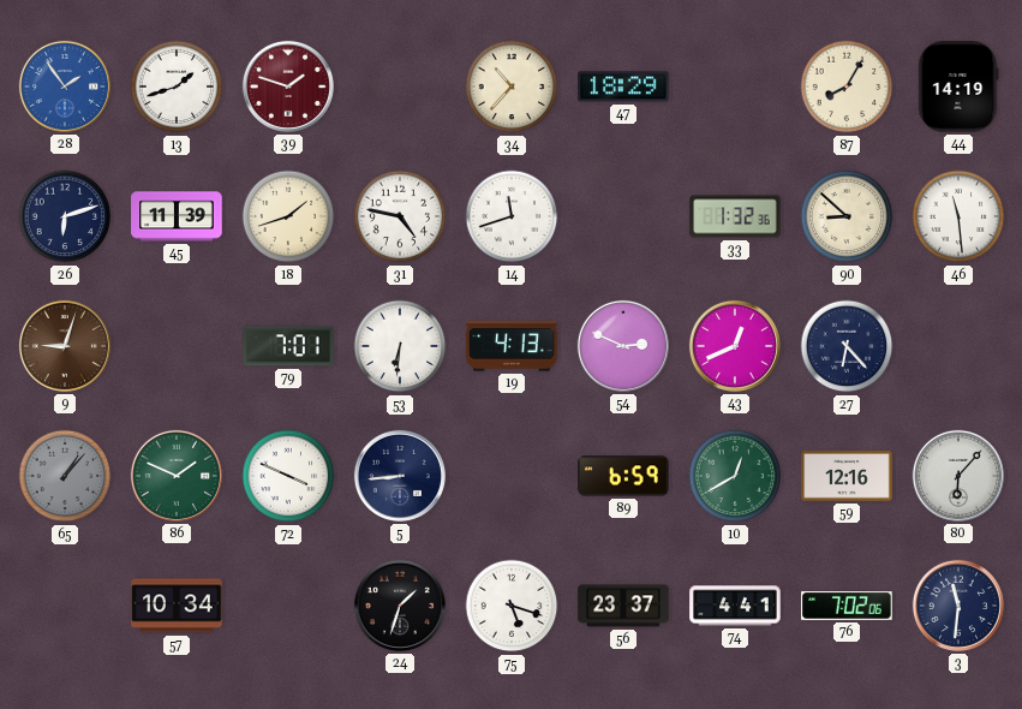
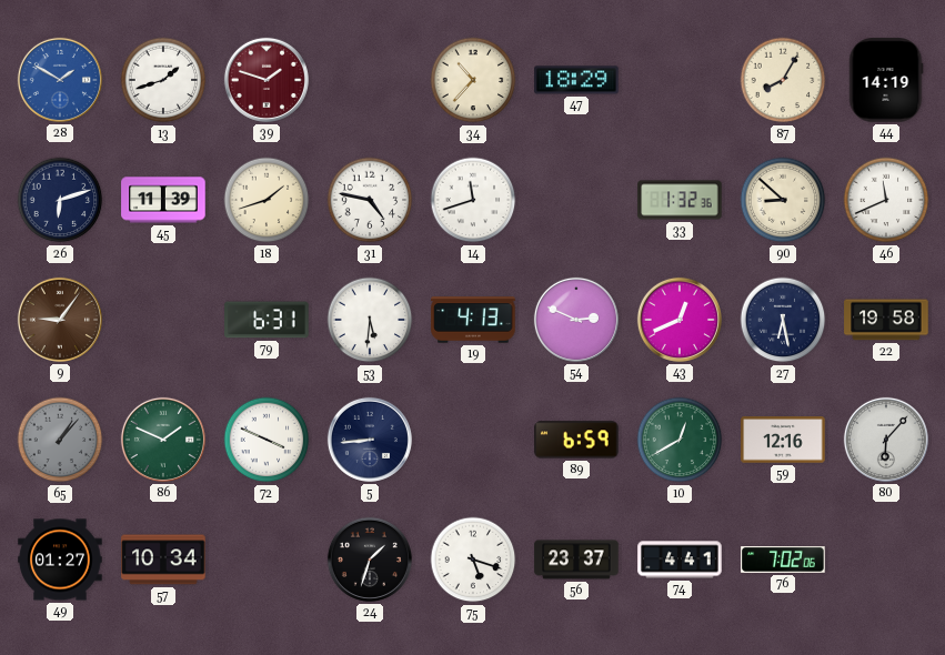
28: 1:54 -> 1:50
46: 11:29 -> 11:41
9: 9:03 -> 9:06
79: 7:01 -> 6:31
53: 6:31 -> 5:31
27: 6:23 -> 6:28
22: none -> 19:58
49: none -> 01:27
3: 11:31 -> none
